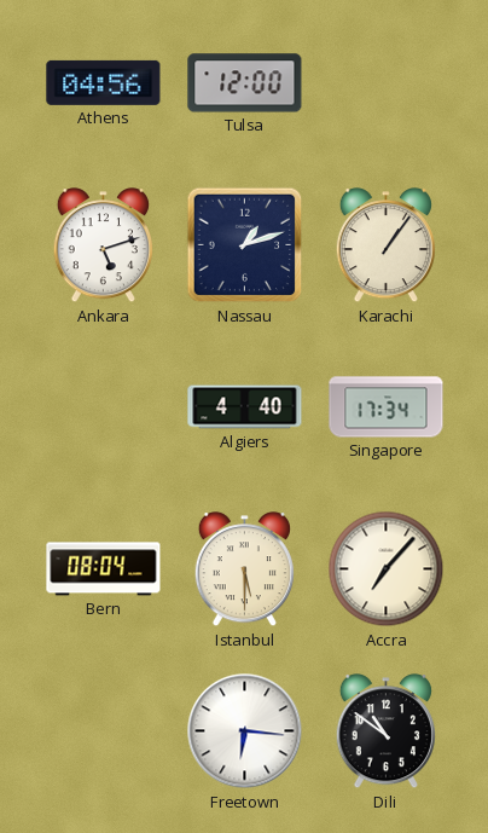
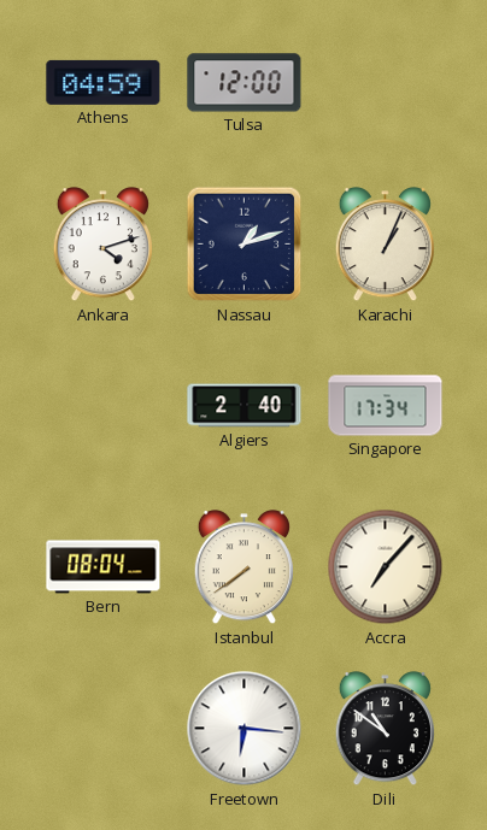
Athens: 04:56 -> 04:59
Ankara: 5:12 -> 4:12
Karachi: 1:06 -> 1:04
Algiers: 4:40 -> 2:40
Istanbul: 5:30 -> 7:39
